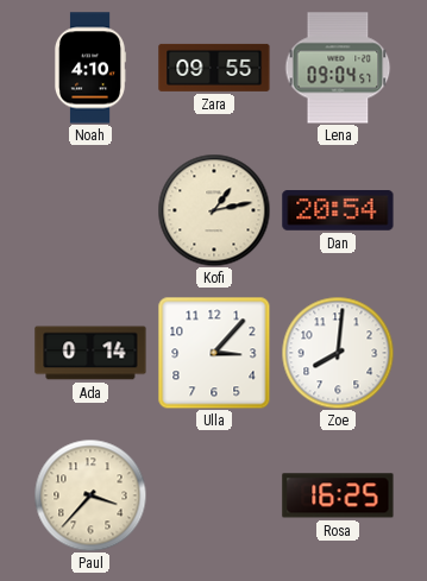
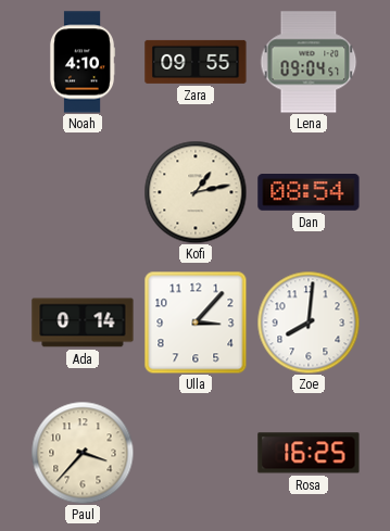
Dan: 20:54 -> 08:54
